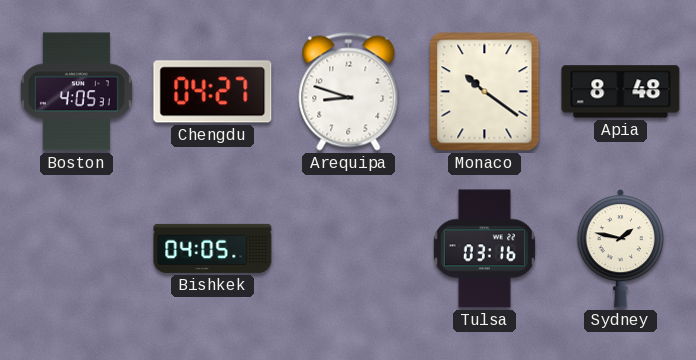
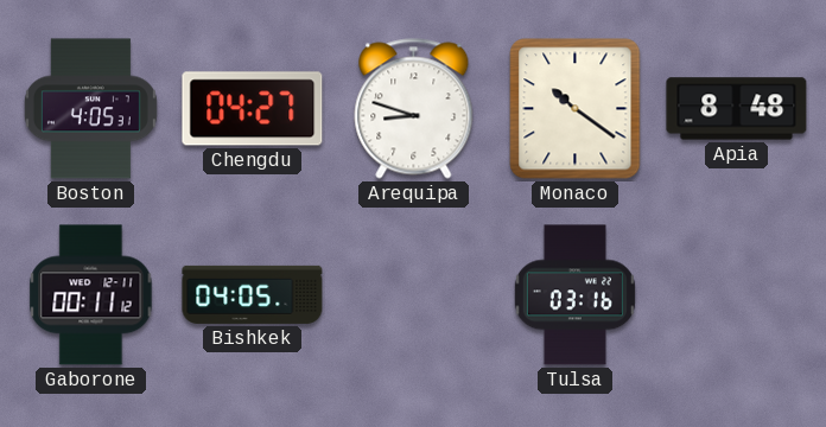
Gaborone: none -> 00:11
Sydney: 1:47 -> none
